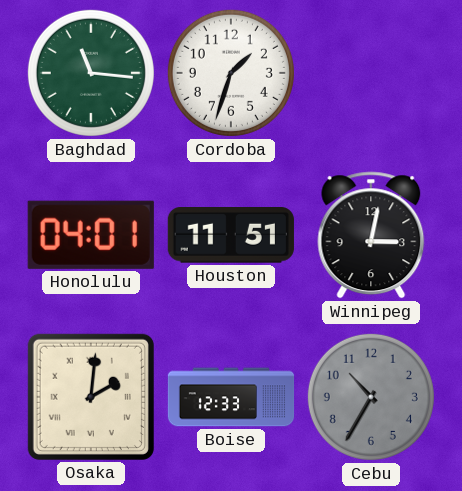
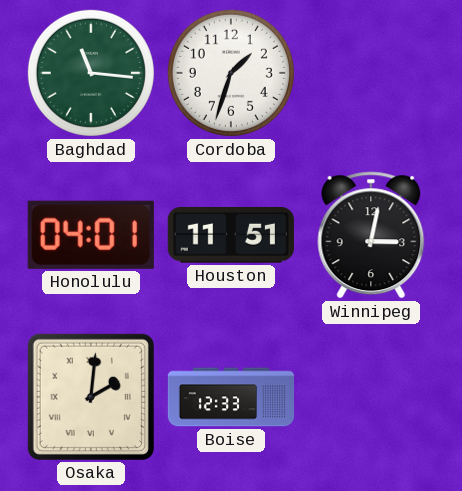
Cebu: 10:35 -> none
